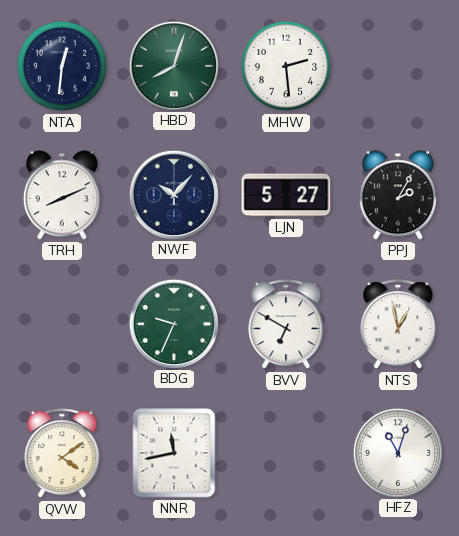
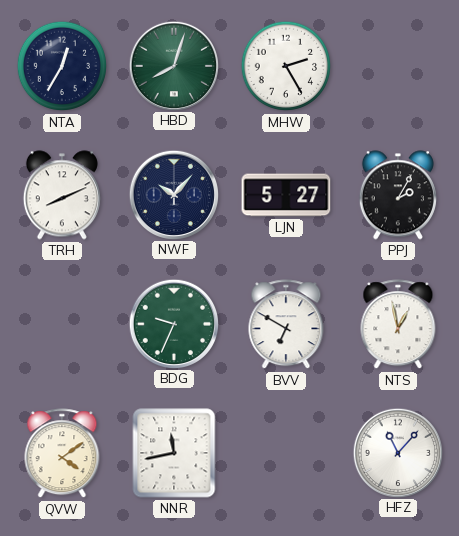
NTA: 12:31 -> 12:35
MHW: 2:29 -> 2:25
HFZ: 11:03 -> 11:07
